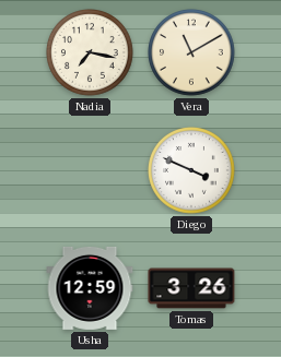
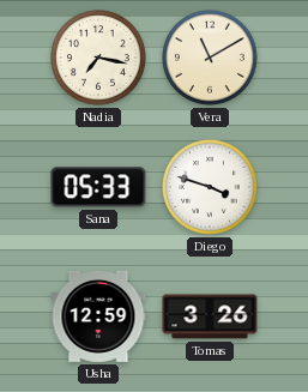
Sana: none -> 05:33
Diego: 3:49 -> 3:48
